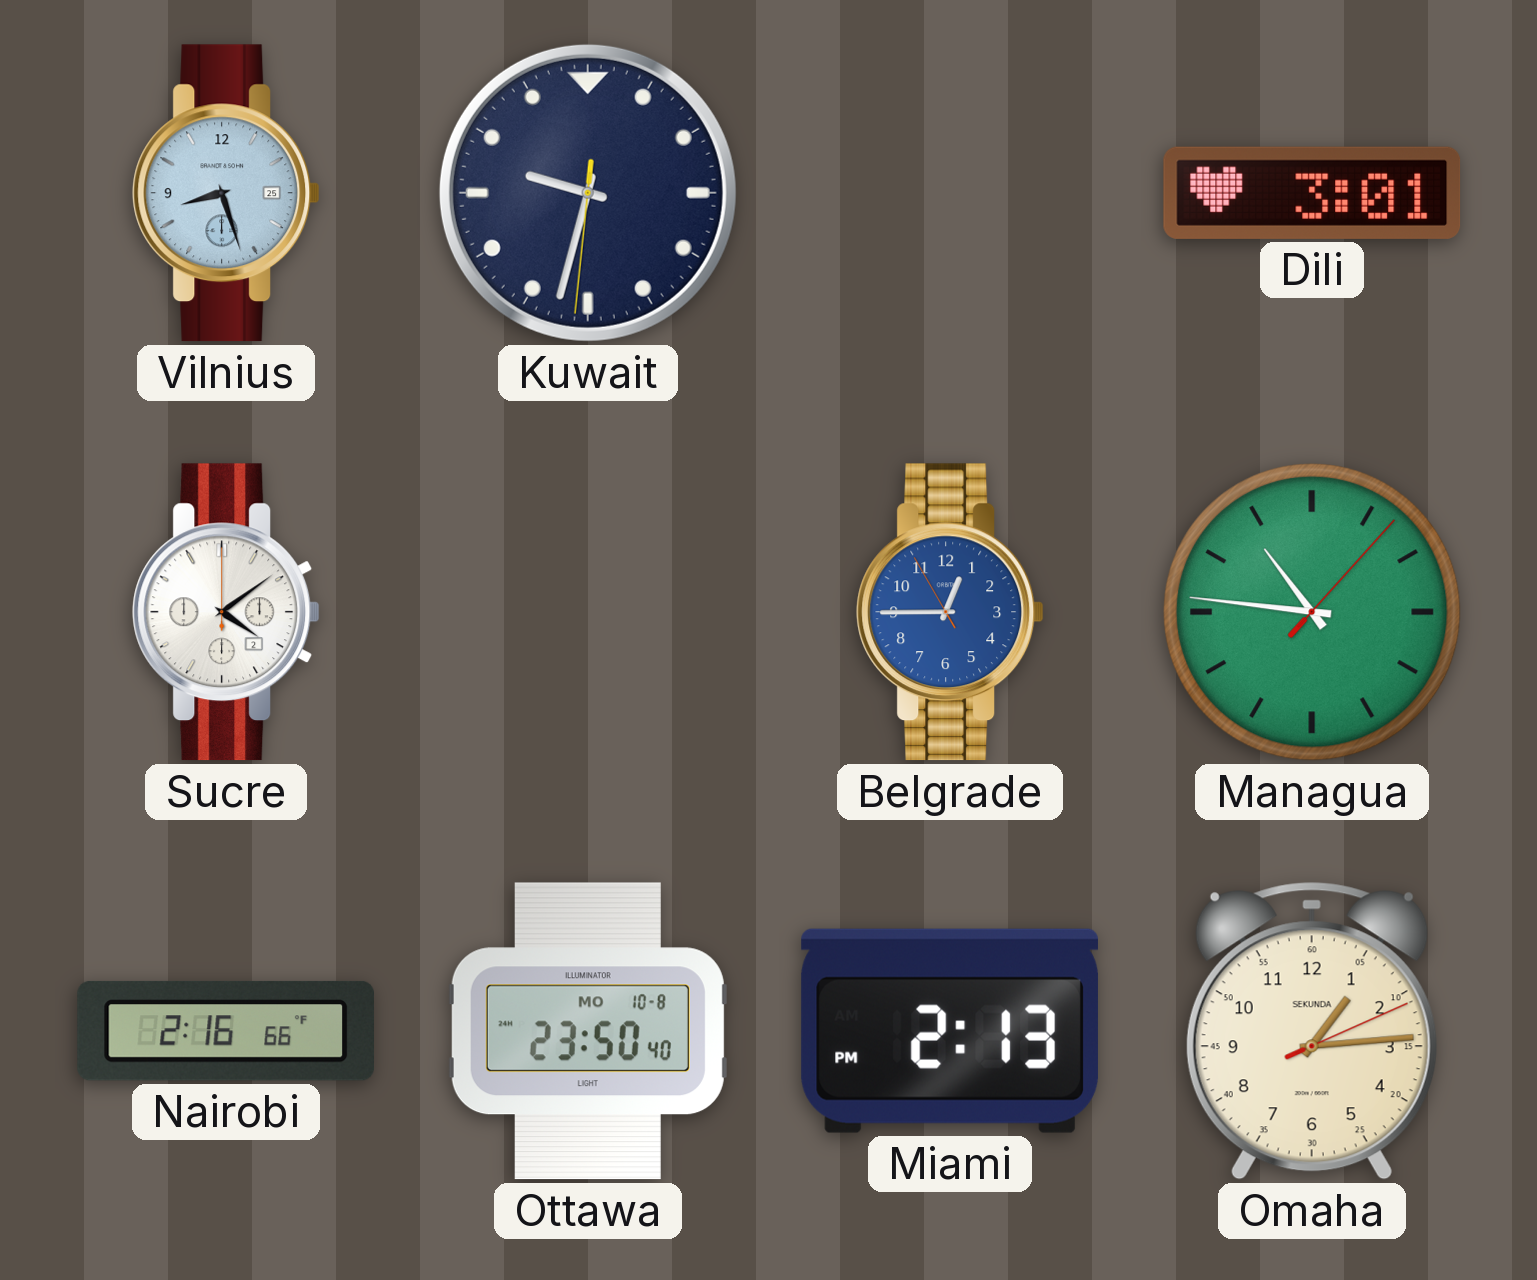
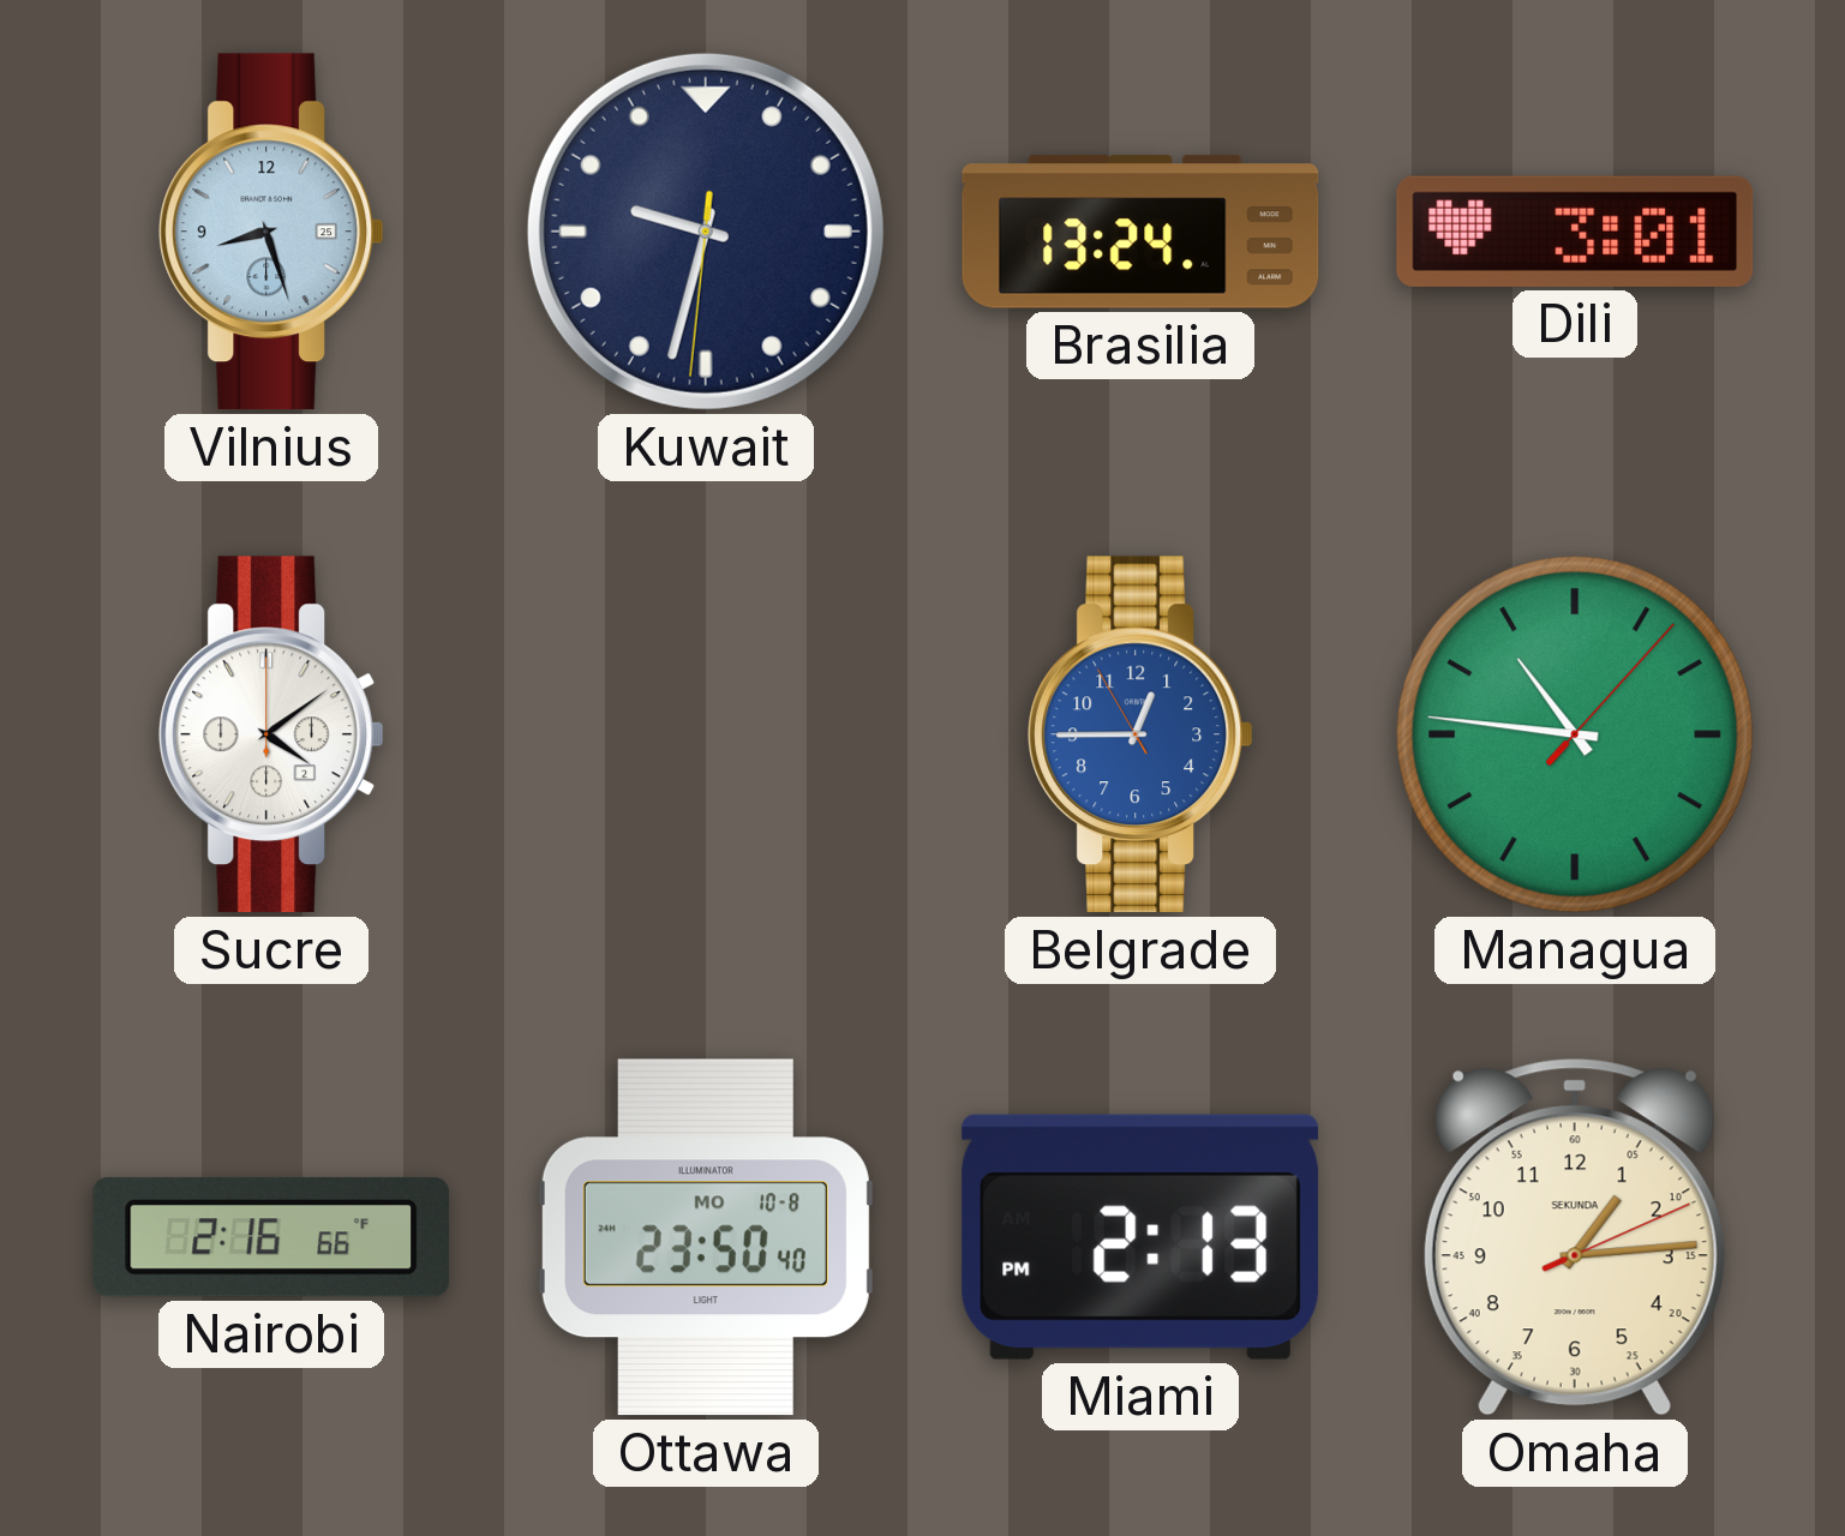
Brasilia: none -> 13:24
